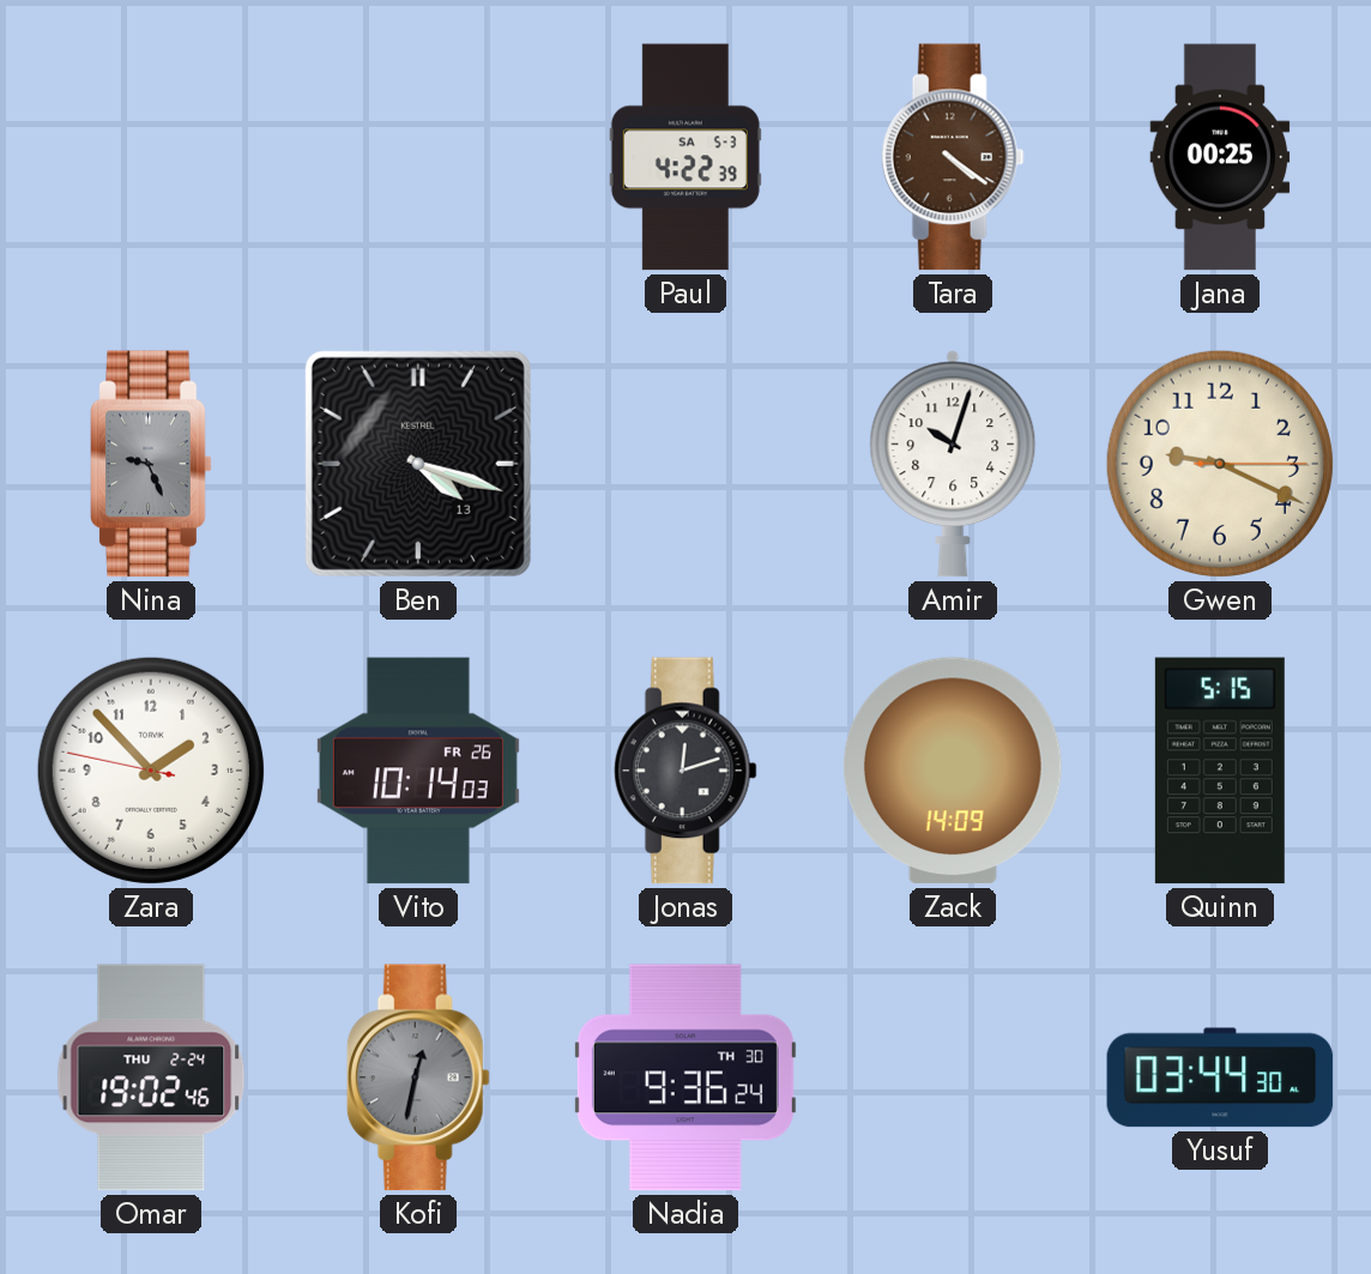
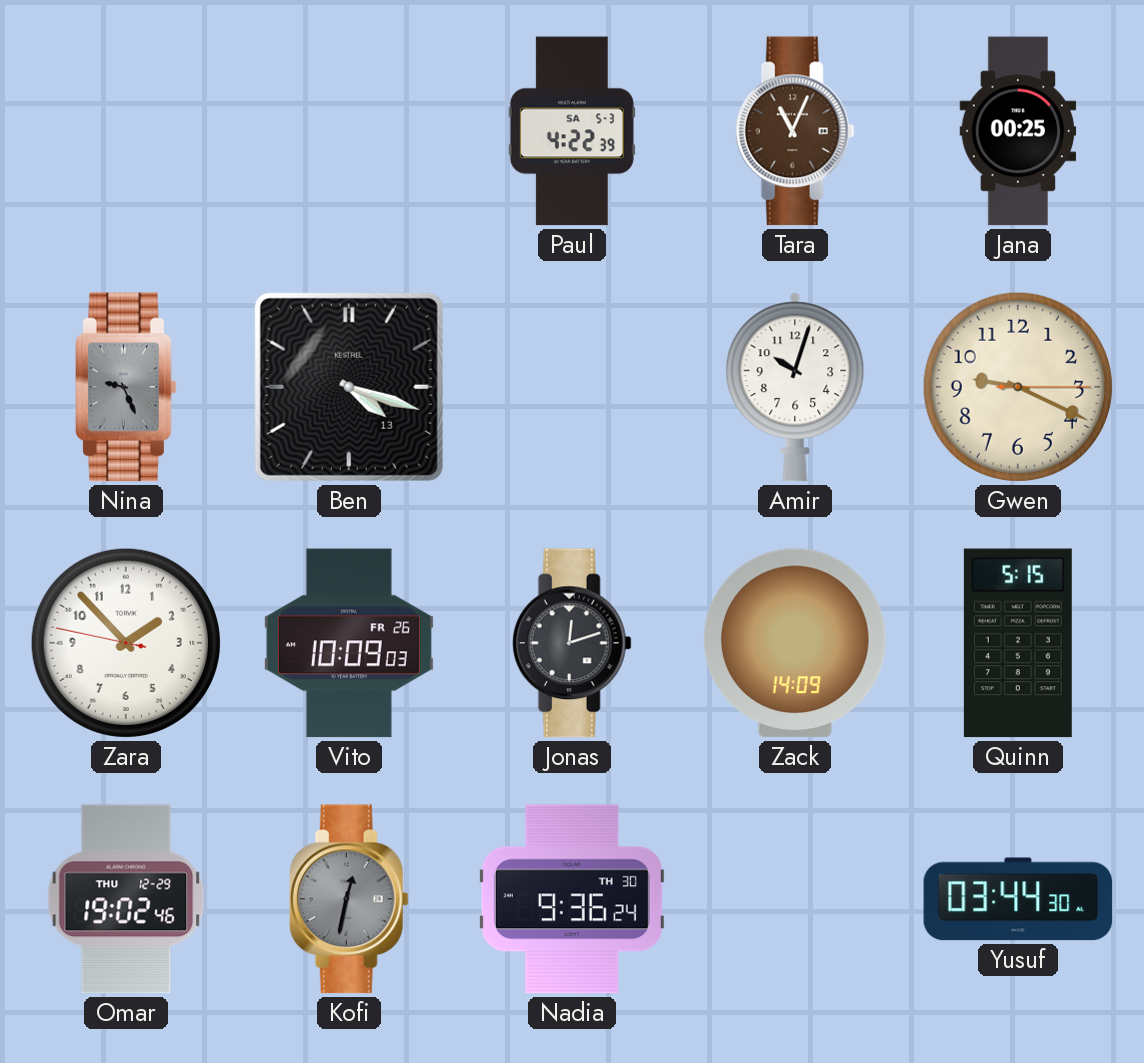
Tara: 4:21 -> 11:04
Vito: 10:14 -> 10:09
Omar date: THU 2-24 -> THU 12-29
